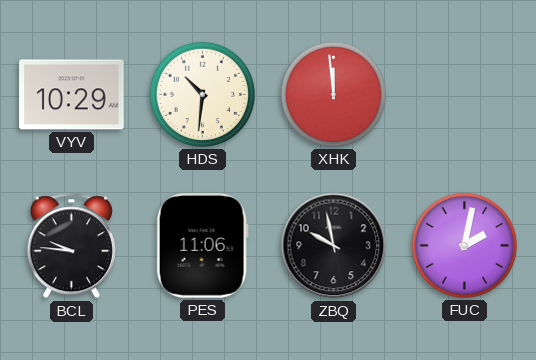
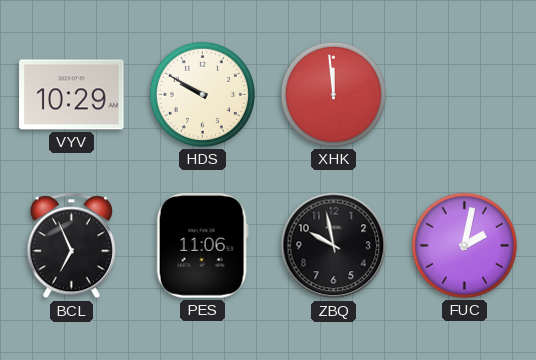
HDS: 10:31 -> 9:50
BCL: 9:46 -> 6:56
